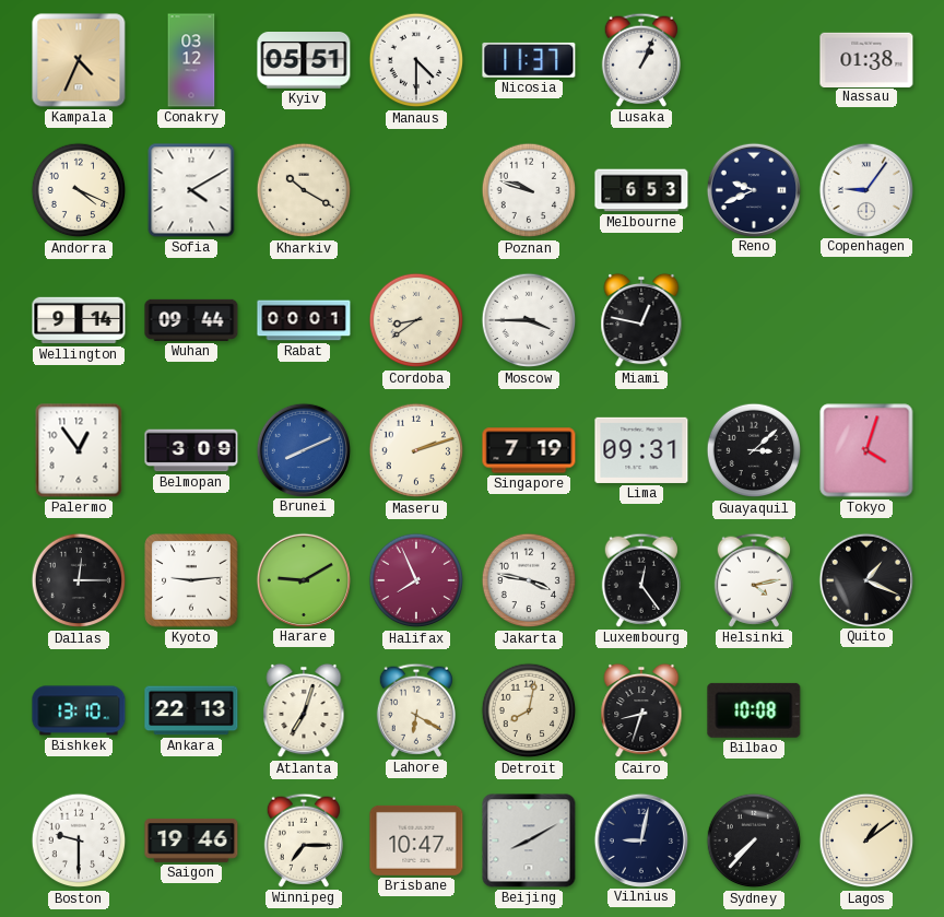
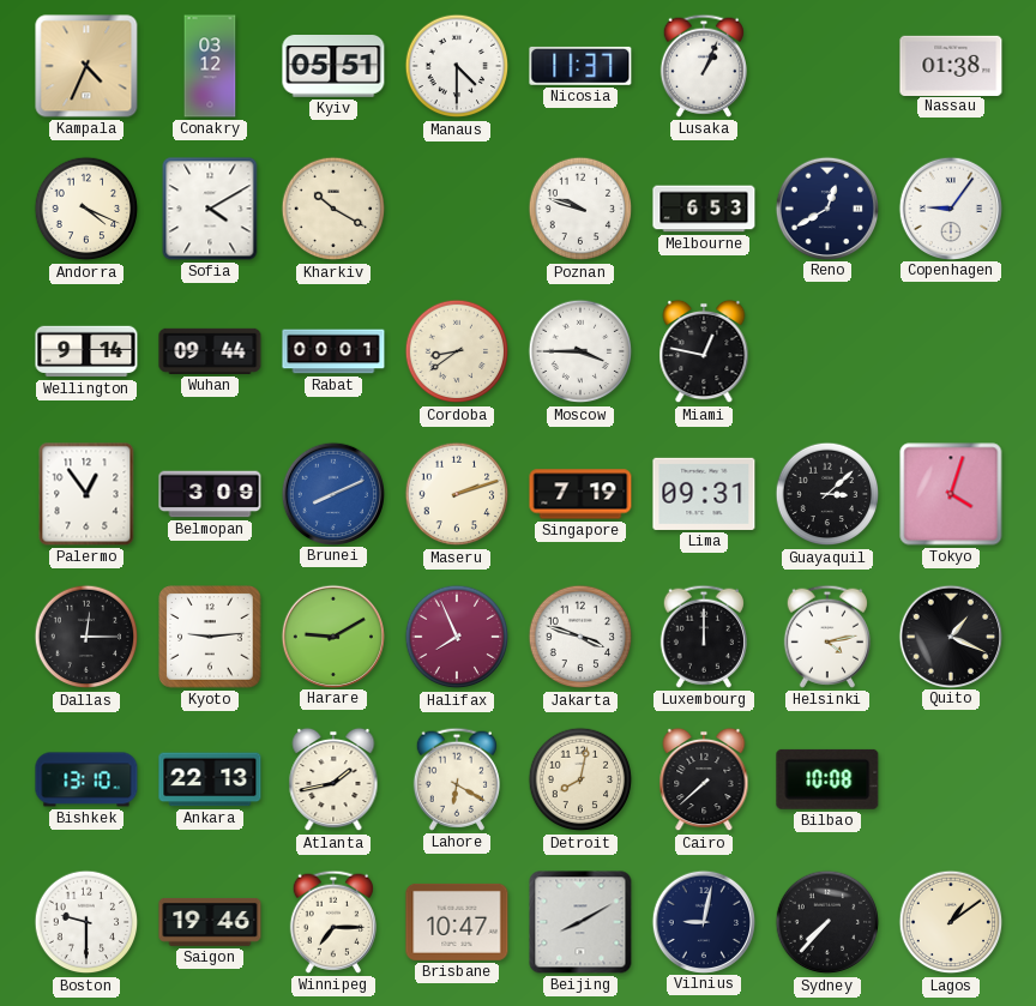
Reno: 9:41 -> 12:40
Jakarta: 3:47 -> 3:48
Luxembourg: 12:24 -> 12:00
Atlanta: 7:03 -> 1:43
Cairo: 8:33 -> 7:38
